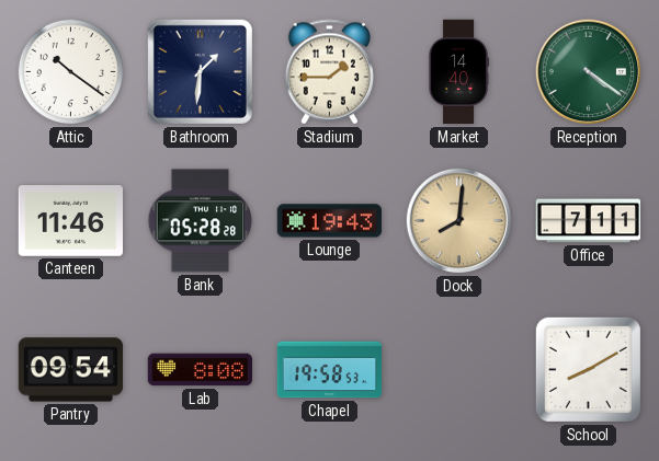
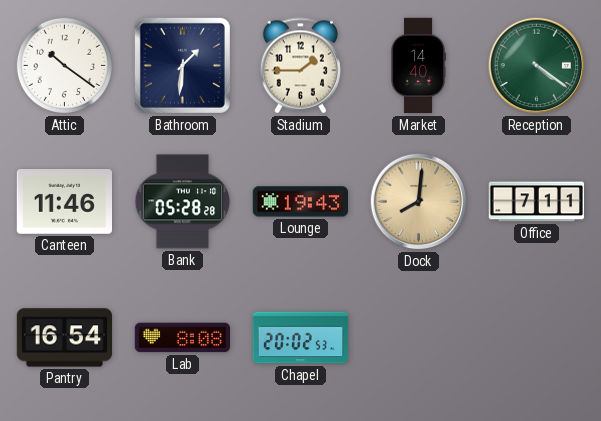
Pantry: 09:54 -> 16:54
Chapel: 19:58 -> 20:02
School: 8:10 -> none
